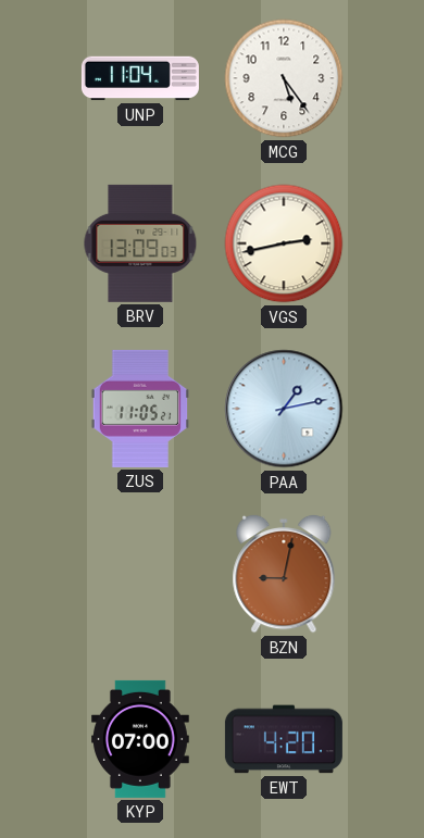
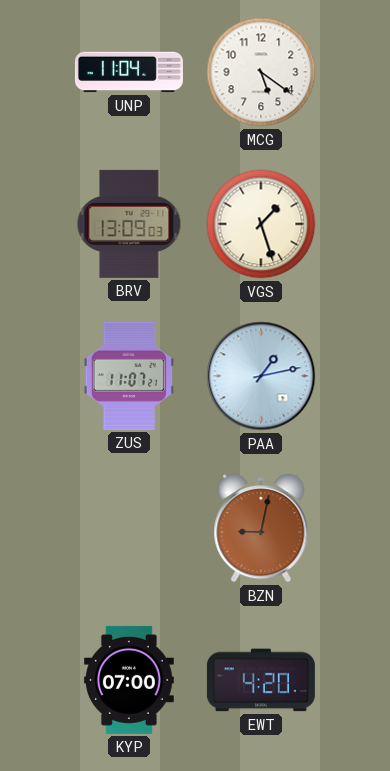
MCG: 5:24 -> 5:21
VGS: 2:43 -> 1:27
ZUS: 11:05 -> 11:07
